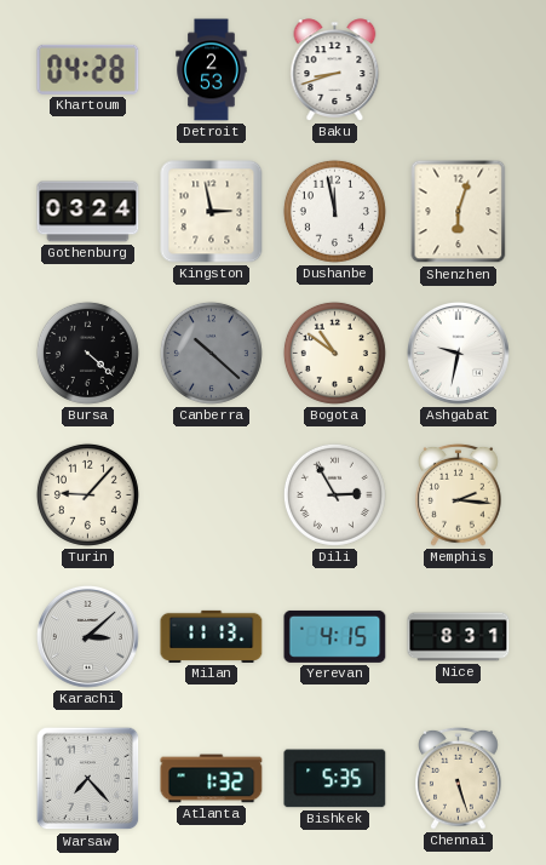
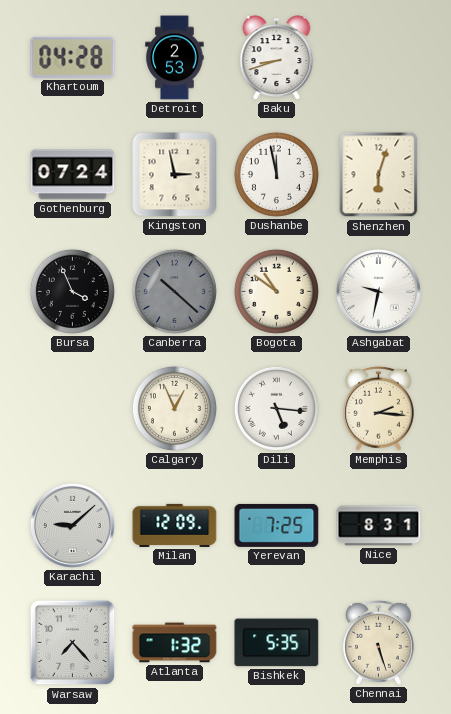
Gothenburg: 03:24 -> 07:24
Bursa: 4:22 -> 3:56
Turin: 9:07 -> none
Calgary: none -> 12:56
Dili: 2:55 -> 5:16
Karachi: 3:08 -> 9:08
Milan: 11:13 -> 12:09
Yerevan: 4:15 -> 7:25
